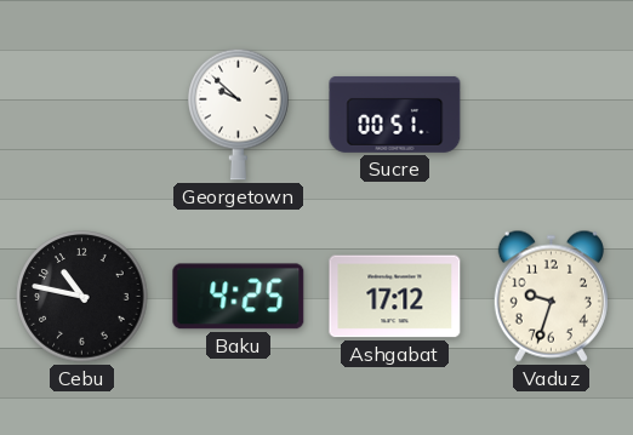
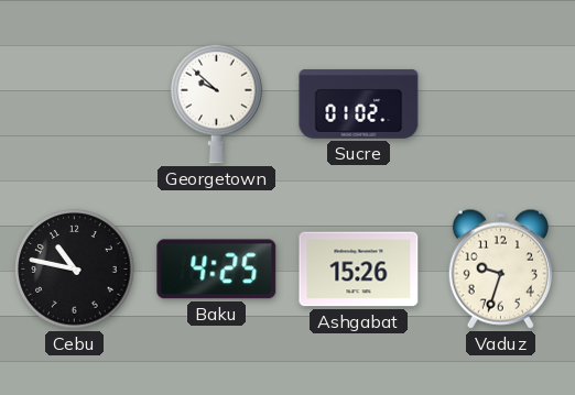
Sucre: 00:51 -> 01:02
Ashgabat: 17:12 -> 15:26
